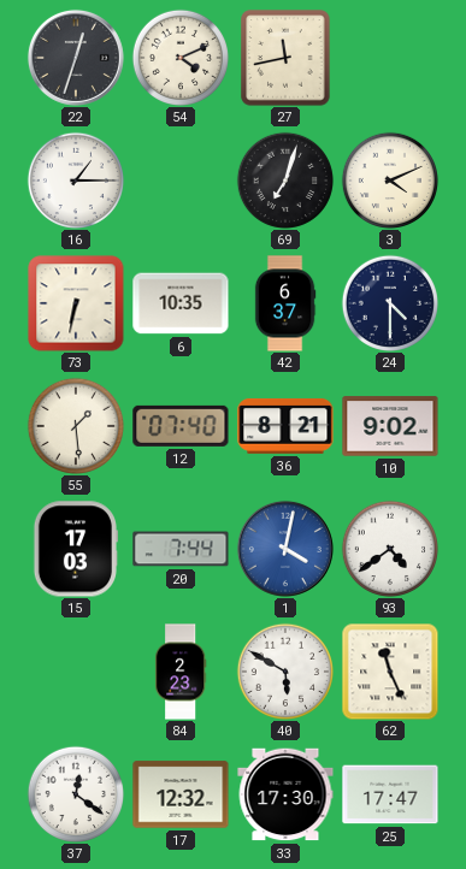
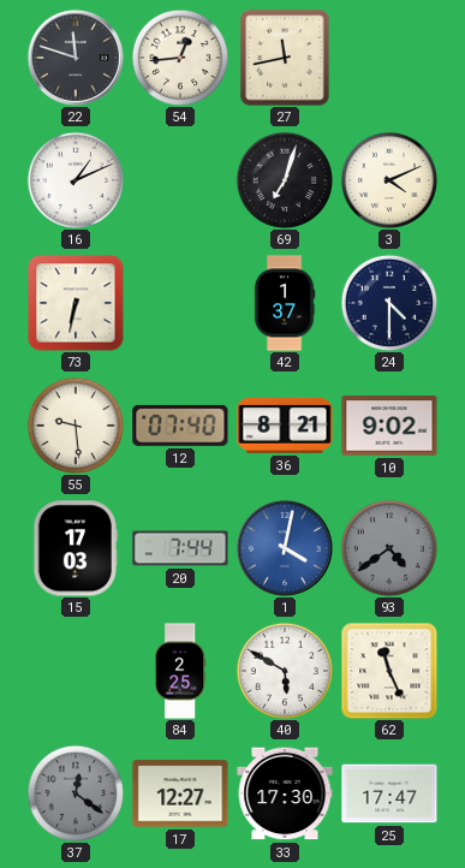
22: 12:33 -> 11:48
54: 4:11 -> 12:44
16: 1:15 -> 1:11
6: 10:35 -> none
42: 6:37 -> 1:37
55: 1:29 -> 9:29
93 dial: white -> grey
84: 2:23 -> 2:25
37 dial: white -> grey
17: 12:32 -> 12:27
